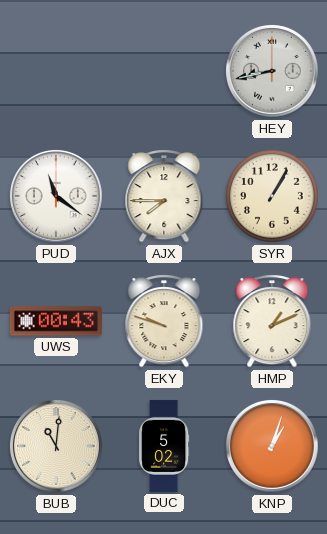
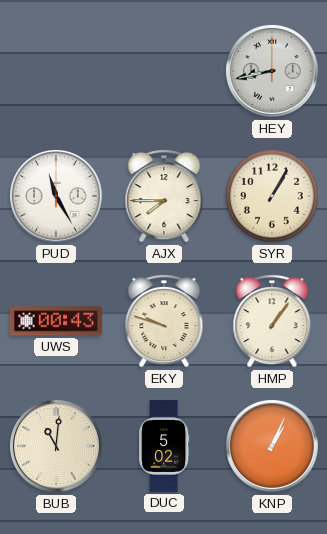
PUD: 11:21 -> 11:25
HMP: 1:11 -> 1:06
KNP: 1:03 -> 1:04
